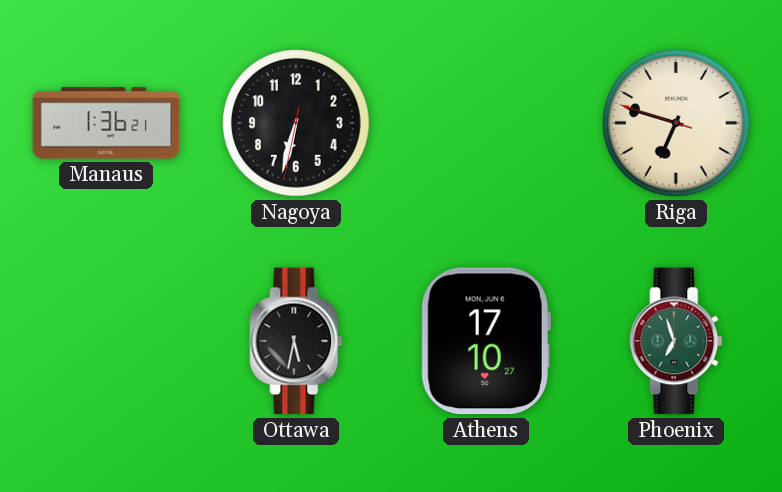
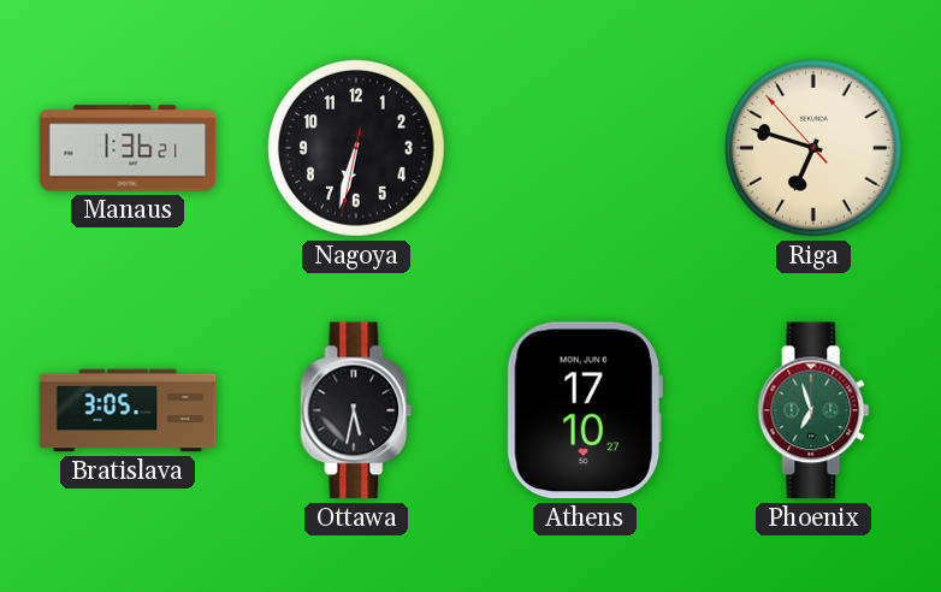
Riga: 6:47:48 -> 6:47:53
Bratislava: none -> 3:05
